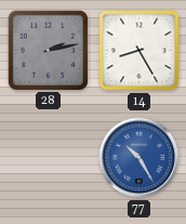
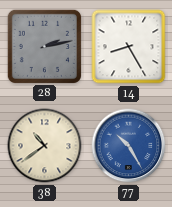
38: none -> 10:39
